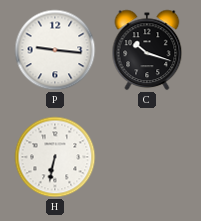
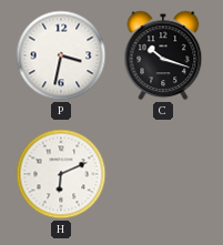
P: 9:16 -> 3:32
H: 6:32 -> 6:11
